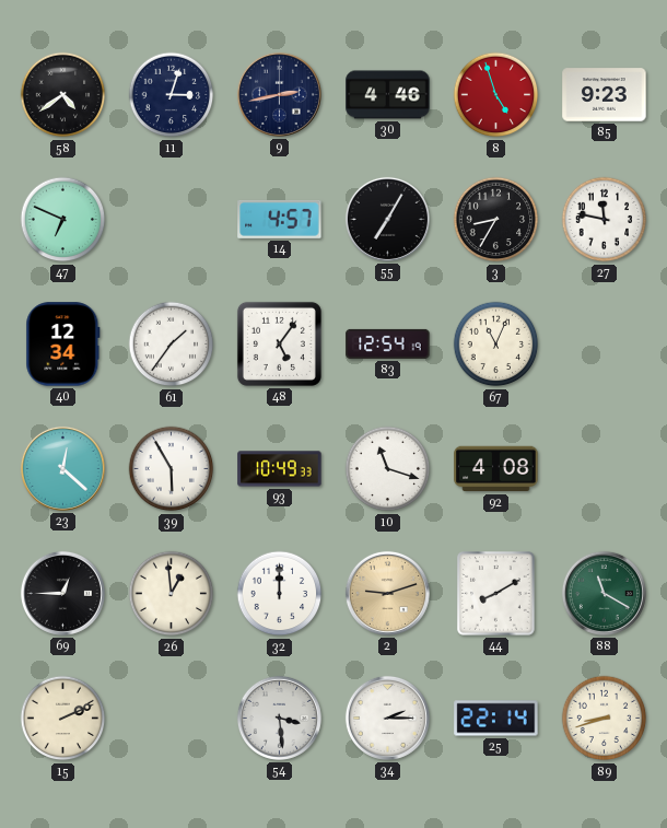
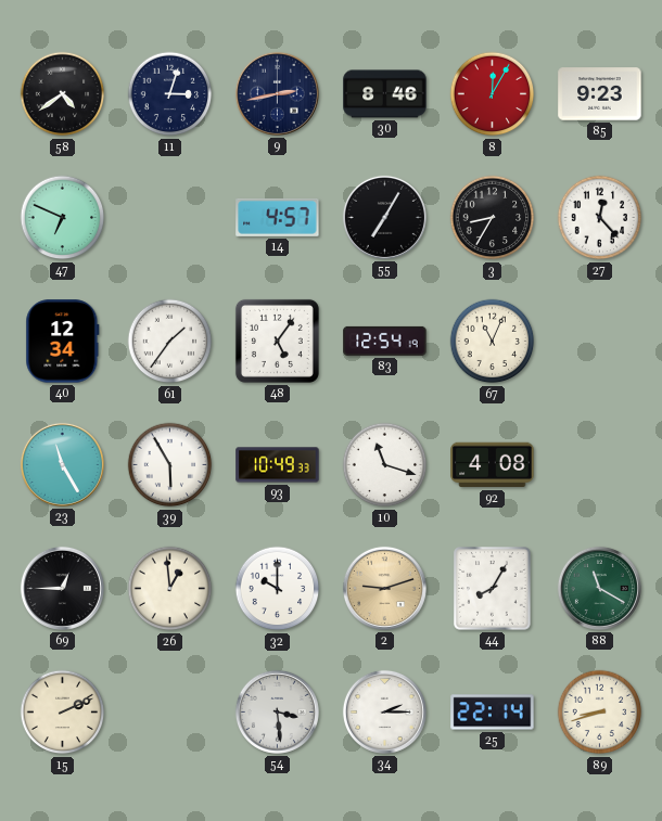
30: 4:46 -> 8:46
8: 4:57 -> 12:05
27: 11:47 -> 12:23
23: 12:22 -> 11:25
32: 12:00 -> 10:00
44: 8:10 -> 8:05
